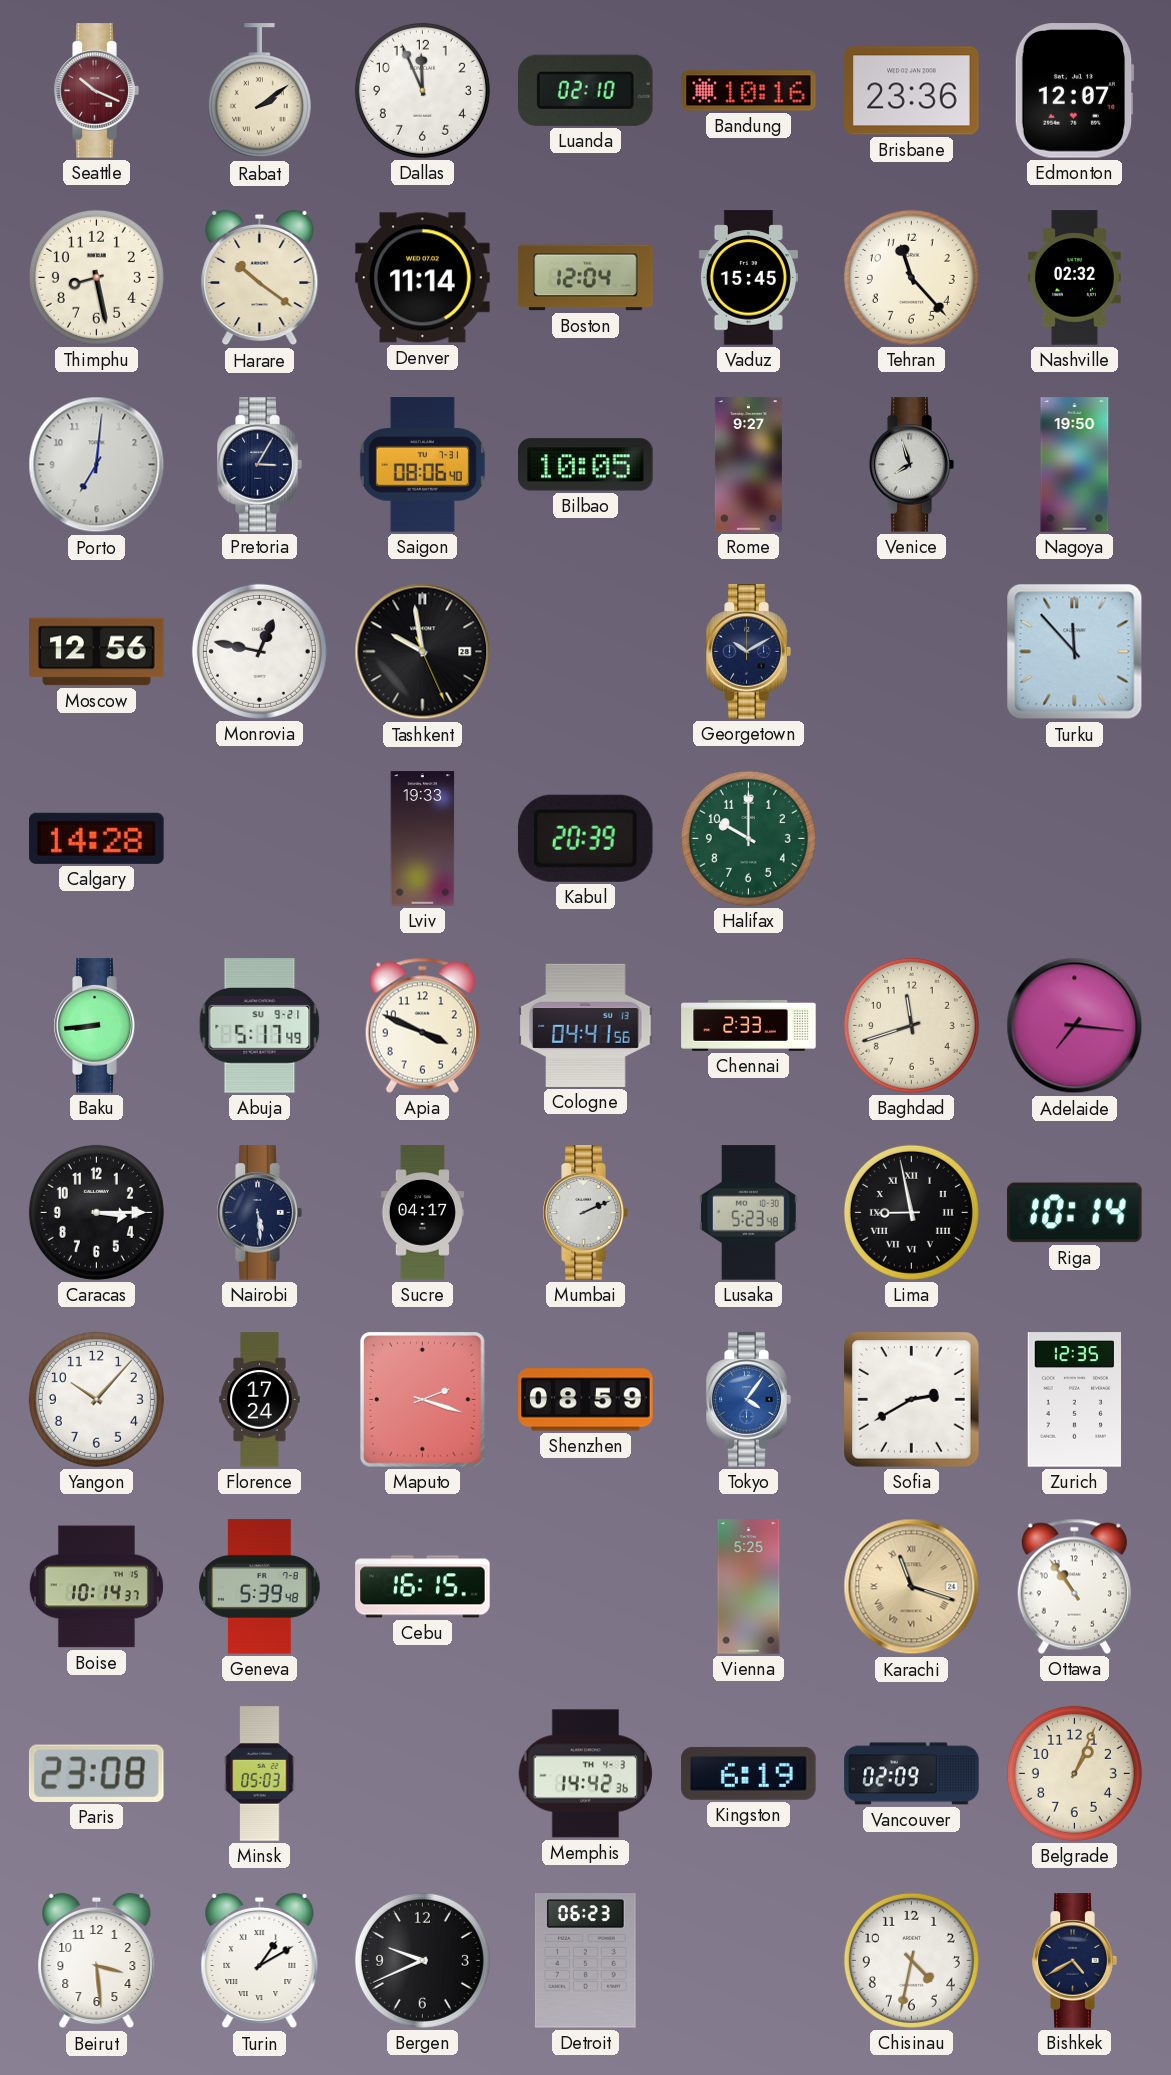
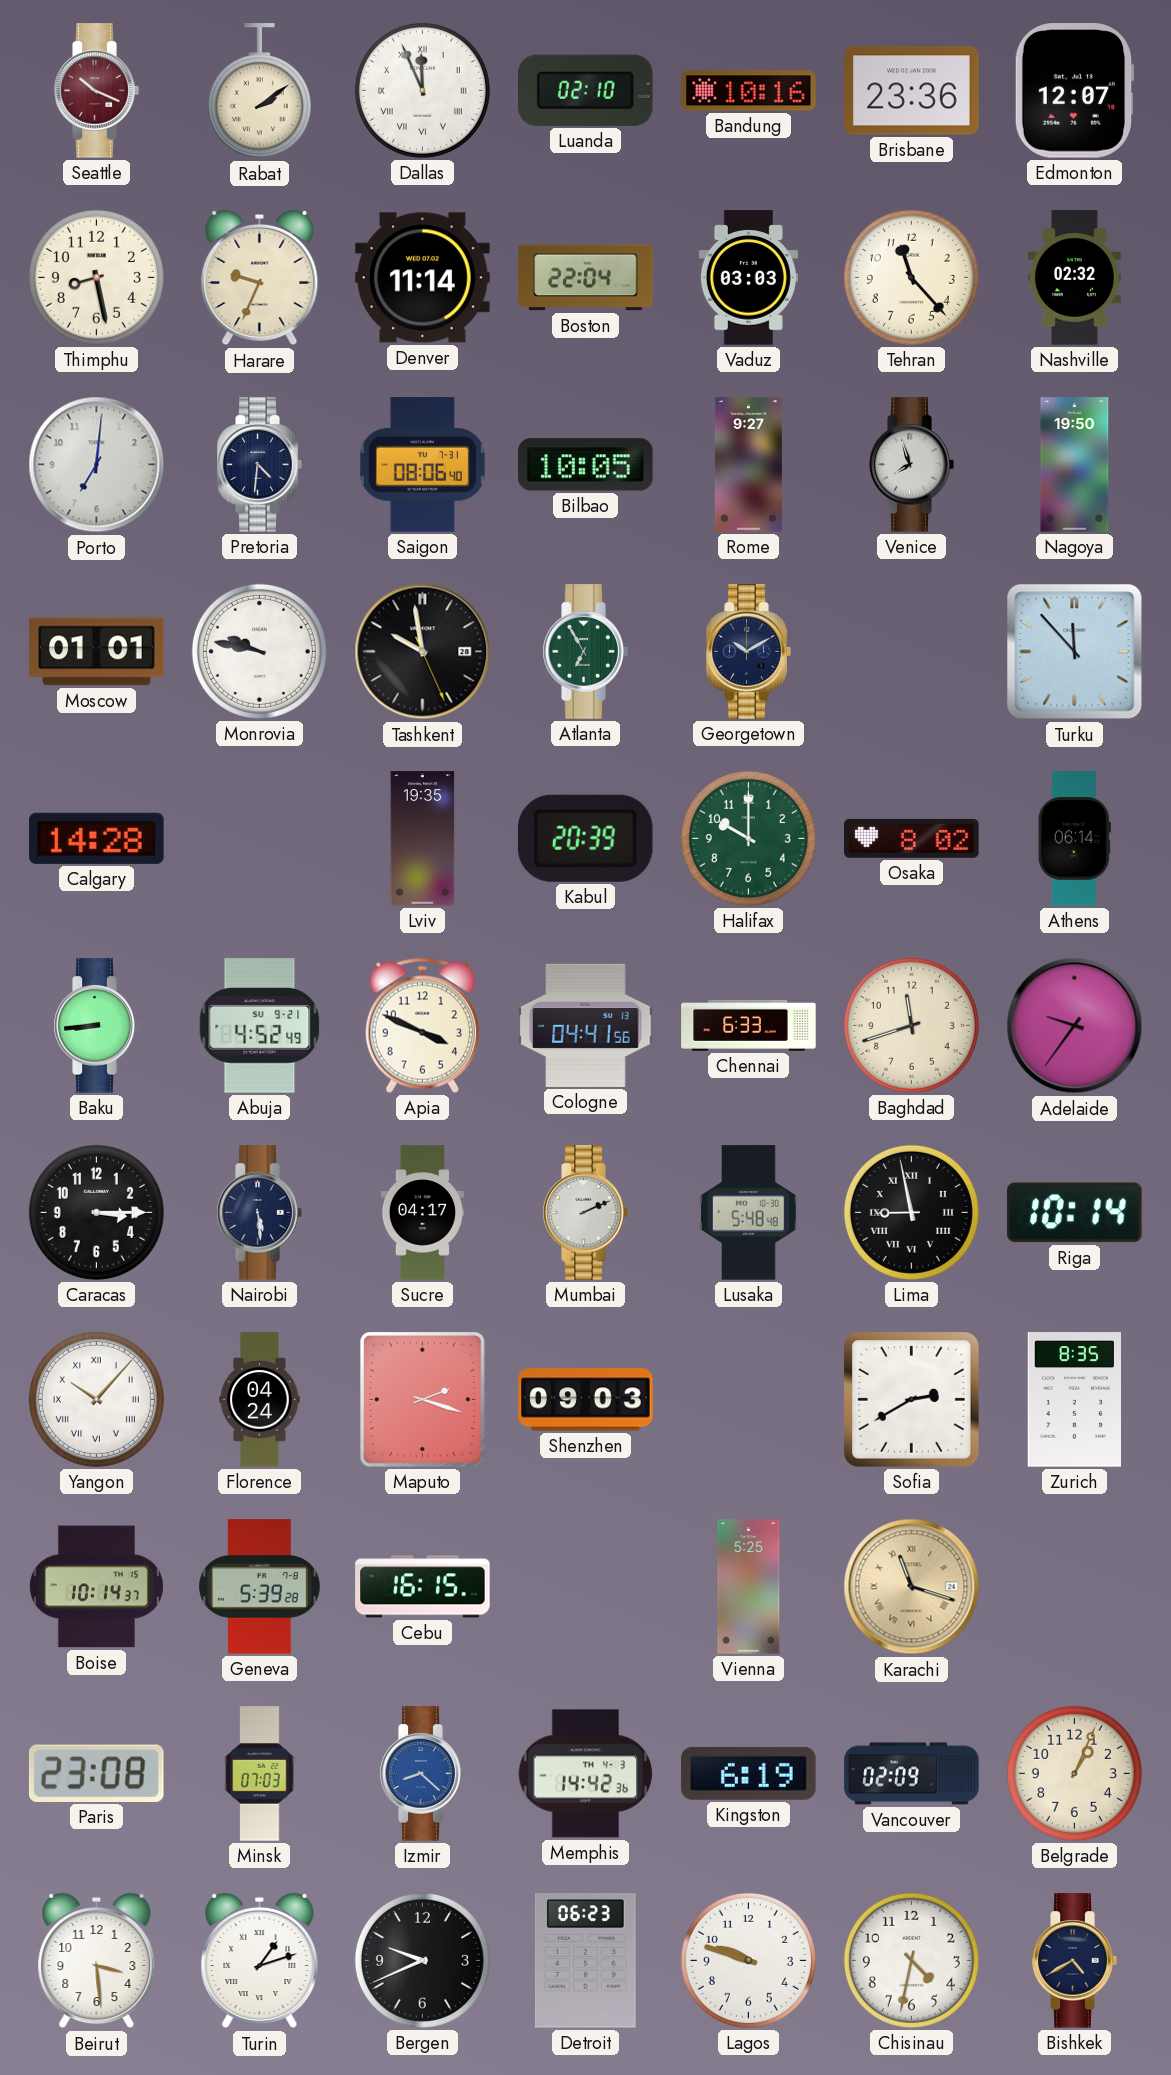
Dallas numerals: Arabic -> Roman
Harare: 10:21 -> 9:34
Boston: 12:04 -> 22:04
Vaduz: 15:45 -> 03:03
Pretoria: 3:05 -> 4:31
Moscow: 12:56 -> 01:01
Monrovia: 12:47 -> 9:47
Atlanta: none -> 6:55
Lviv: 19:33 -> 19:35
Osaka: none -> 8:02
Athens: none -> 06:14
Abuja: 5:17 -> 4:52
Chennai: 2:33 -> 6:33
Adelaide: 7:16 -> 9:36
Lusaka: 5:23 -> 5:48
Yangon numerals: Arabic -> Roman
Florence: 17:24 -> 04:24
Shenzhen: 08:59 -> 09:03
Tokyo: 4:06 -> none
Zurich: 12:35 -> 8:35
Geneva: 5:39:48 -> 5:39:28
Ottawa: 10:54 -> none
Minsk: 05:03 -> 07:03
Izmir: none -> 8:22
Turin: 1:10 -> 1:12
Lagos: none -> 9:48
